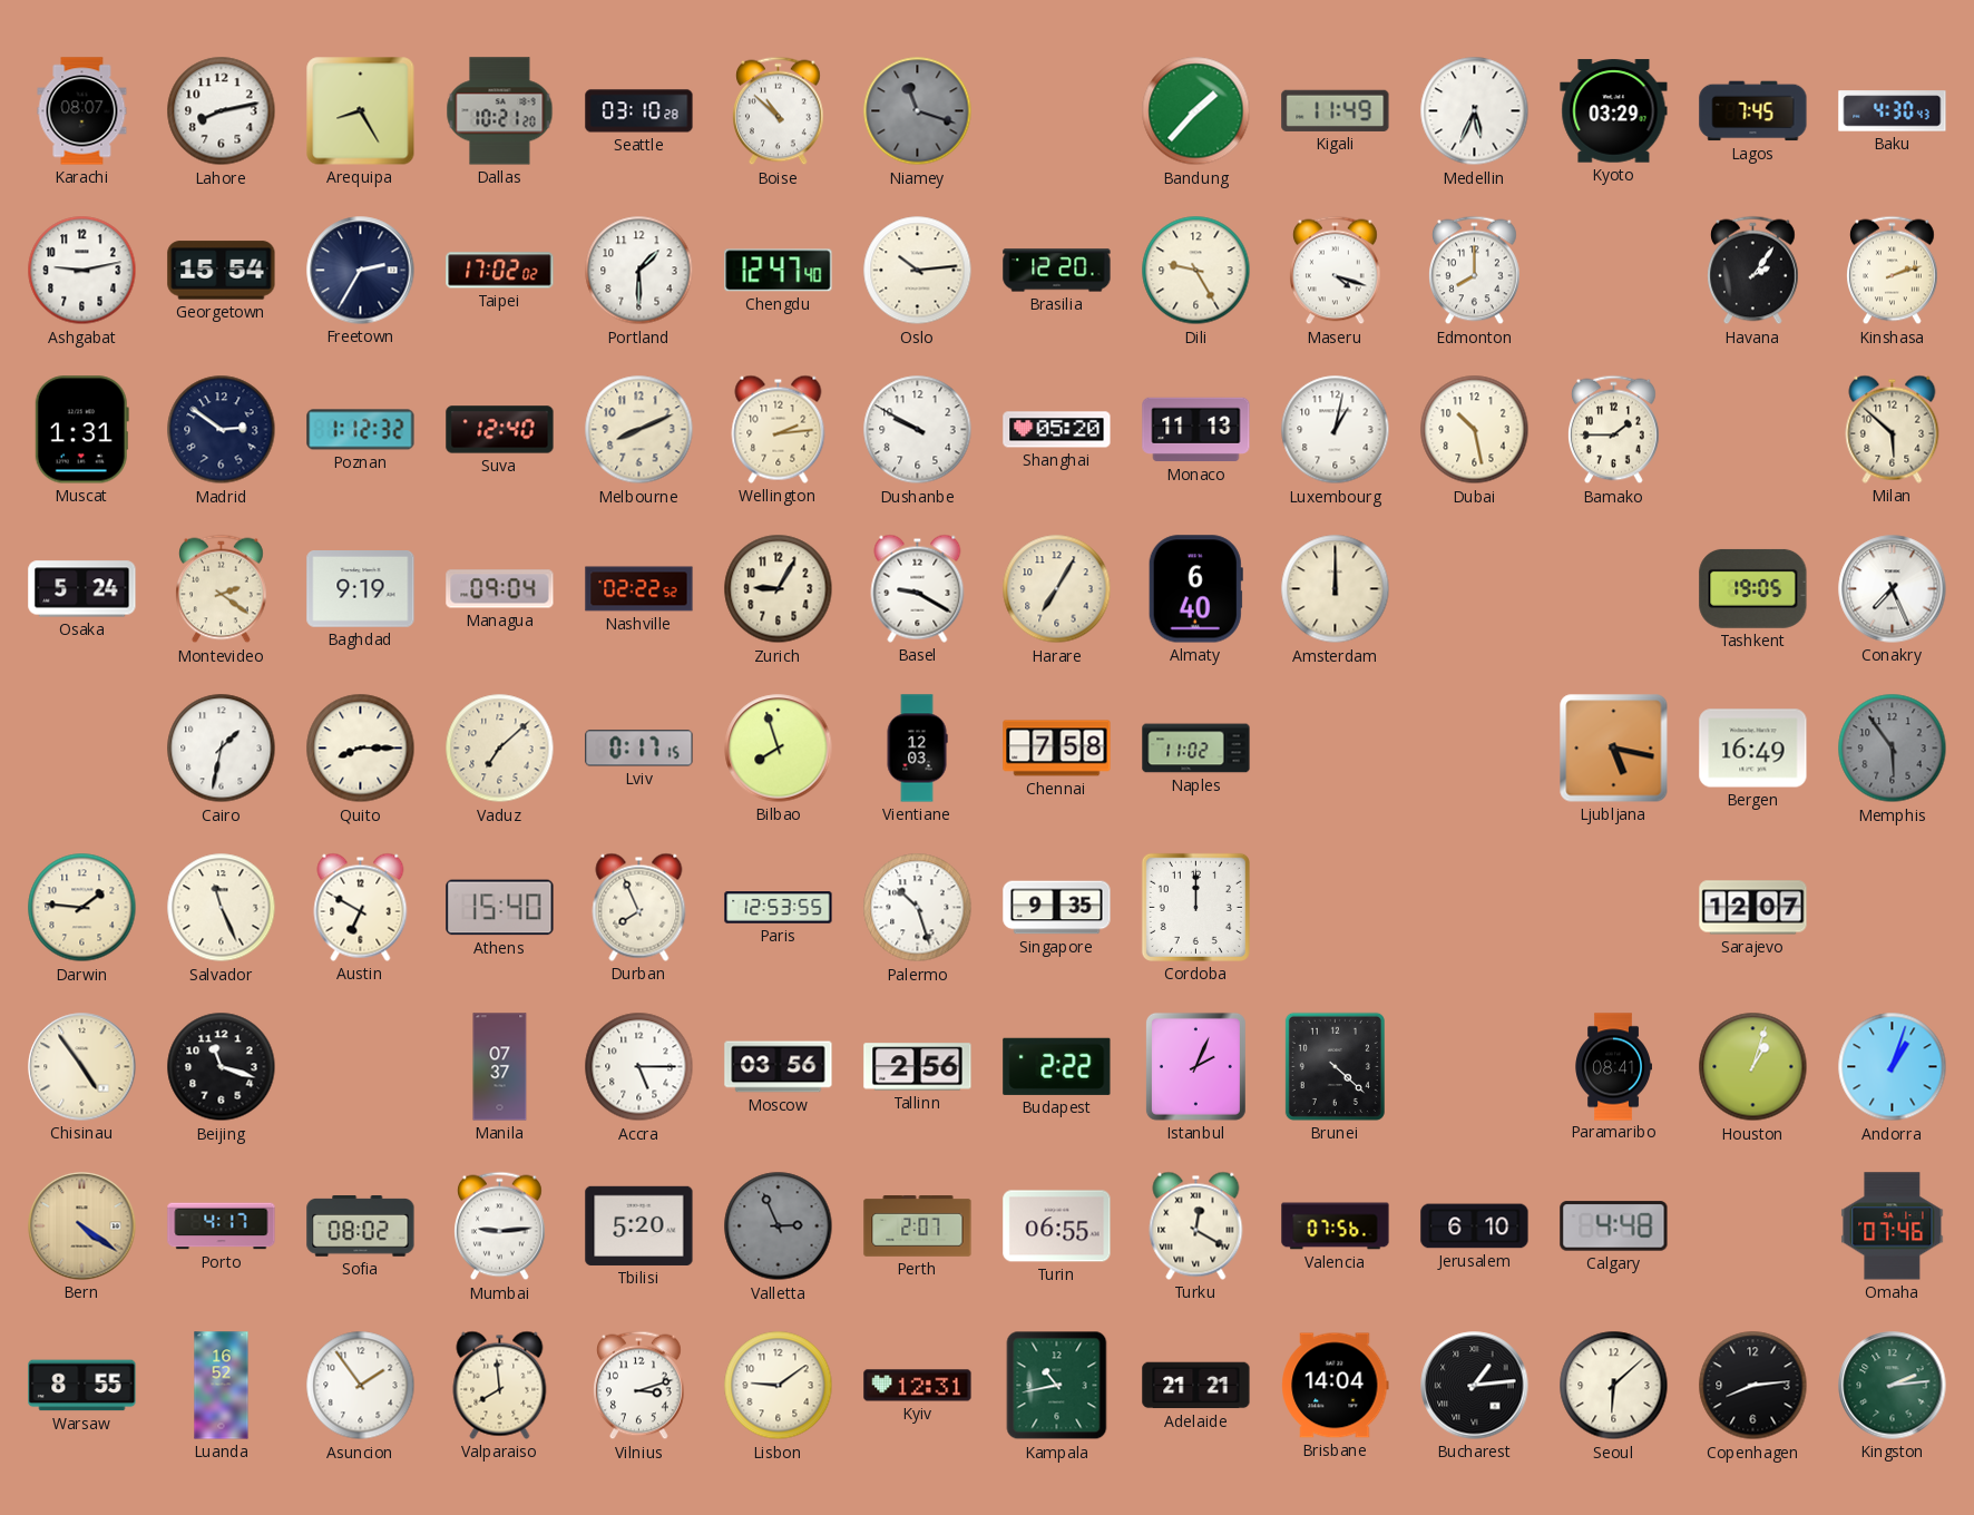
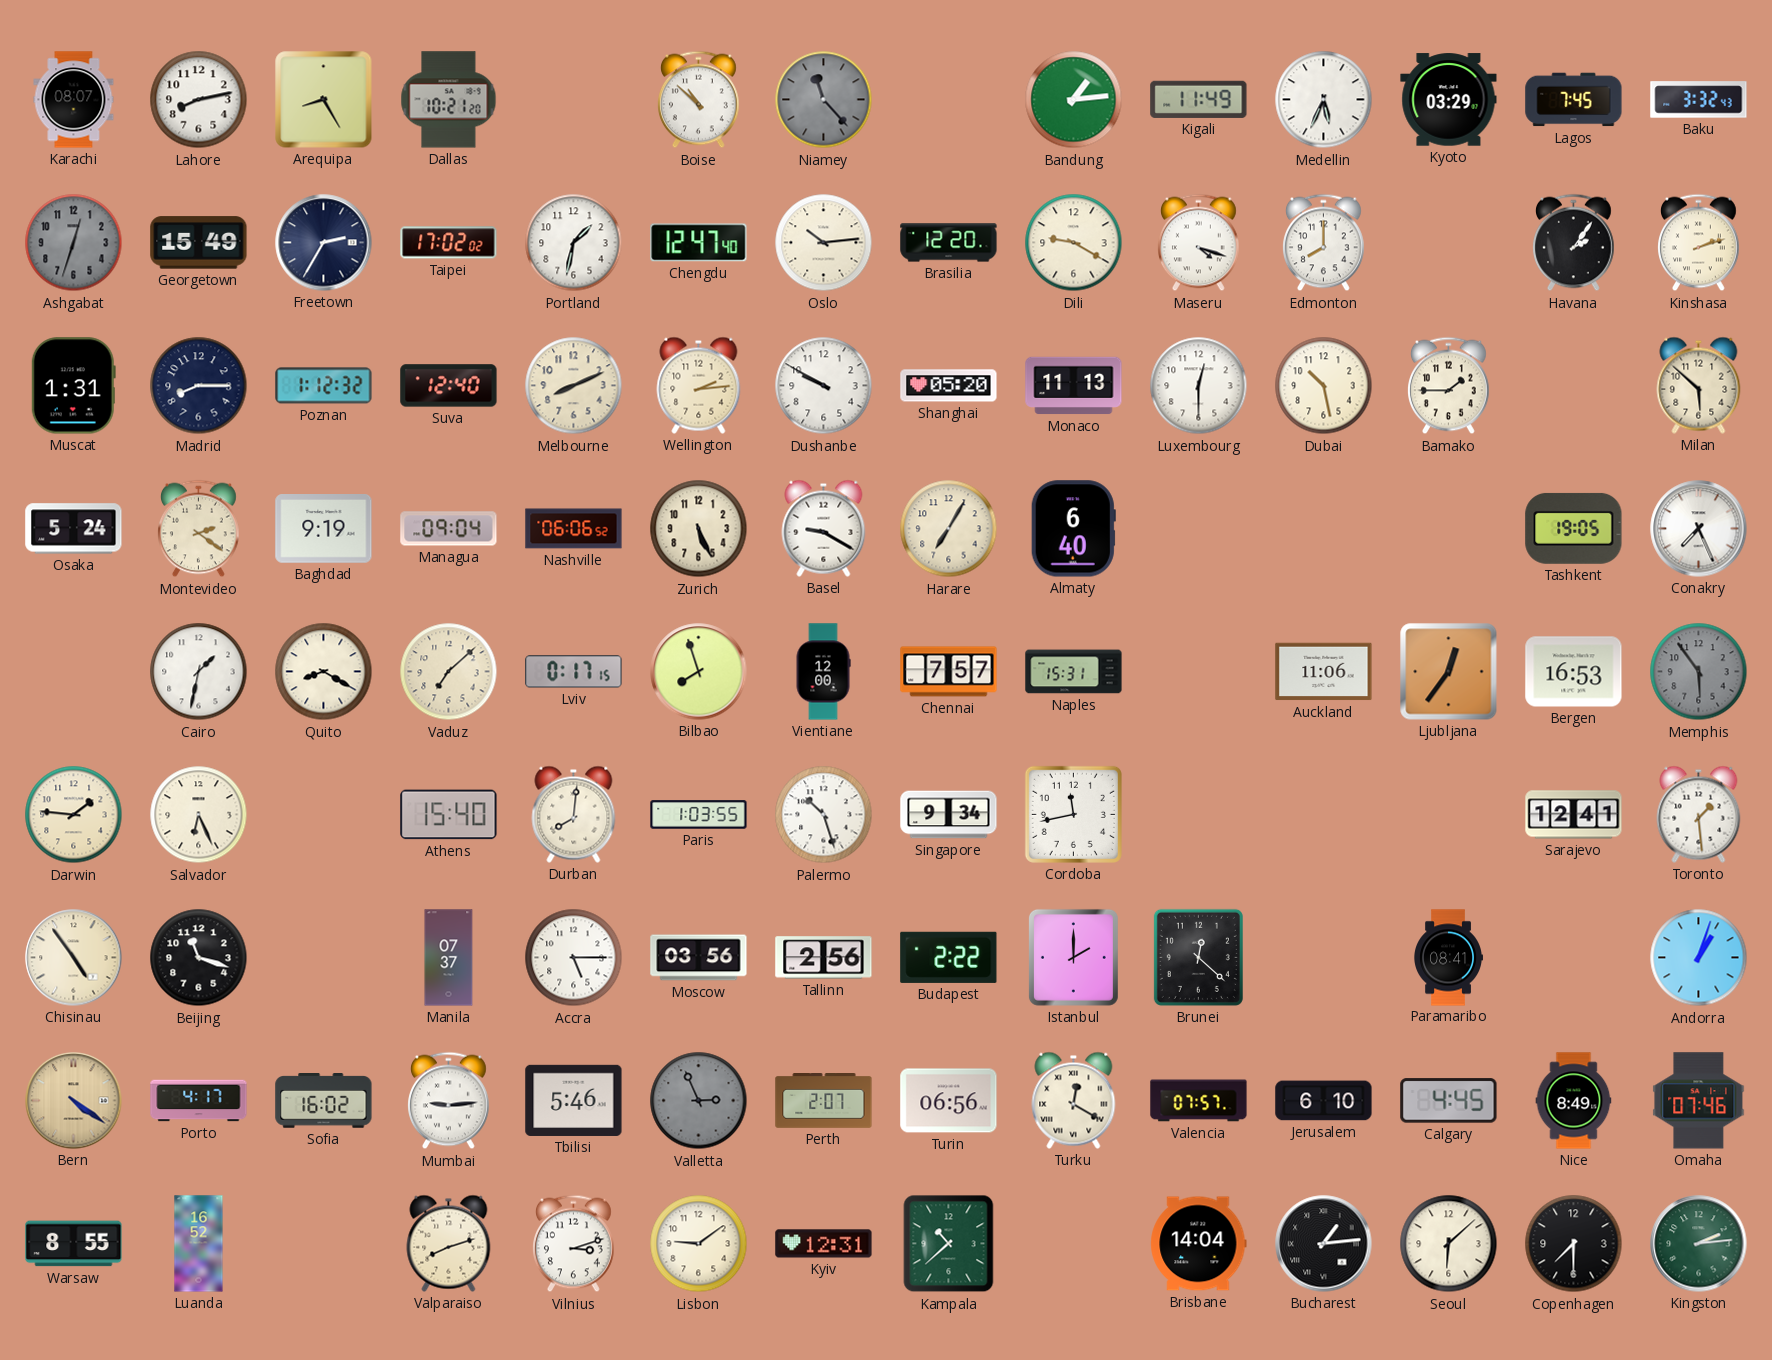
Seattle: 03:10 -> none
Niamey: 11:18 -> 11:23
Bandung: 1:37 -> 1:14
Baku: 4:30 -> 3:32
Ashgabat: 9:13 -> 12:33
Ashgabat dial: white -> grey
Georgetown: 15:54 -> 15:49
Portland: 1:30 -> 1:32
Dili: 9:25 -> 9:20
Madrid: 2:51 -> 8:15
Luxembourg: 1:02 -> 12:30
Nashville: 02:22 -> 06:06
Zurich: 9:05 -> 5:26
Amsterdam: 12:00 -> none
Quito: 8:15 -> 8:20
Vientiane: 12:03 -> 12:00
Chennai: 7:58 -> 7:57
Naples: 11:02 -> 15:31
Auckland: none -> 11:06
Ljubljana: 5:17 -> 12:36
Bergen: 16:49 -> 16:53
Salvador: 11:26 -> 6:26
Austin: 6:50 -> none
Durban: 7:56 -> 8:01
Paris: 12:53 -> 1:03
Singapore: 9:35 -> 9:34
Cordoba: 12:00 -> 11:43
Sarajevo: 12:07 -> 12:41
Toronto: none -> 1:29
Istanbul: 2:04 -> 2:00
Brunei: 4:22 -> 12:22
Houston: 1:03 -> none
Sofia: 08:02 -> 16:02
Tbilisi: 5:20 -> 5:46
Turin: 06:55 -> 06:56
Valencia: 07:56 -> 07:57
Calgary: 4:48 -> 4:45
Nice: none -> 8:49
Asuncion: 1:54 -> none
Valparaiso: 7:59 -> 8:12
Kampala: 10:43 -> 10:38
Adelaide: 21:21 -> none
Copenhagen: 8:14 -> 7:30
